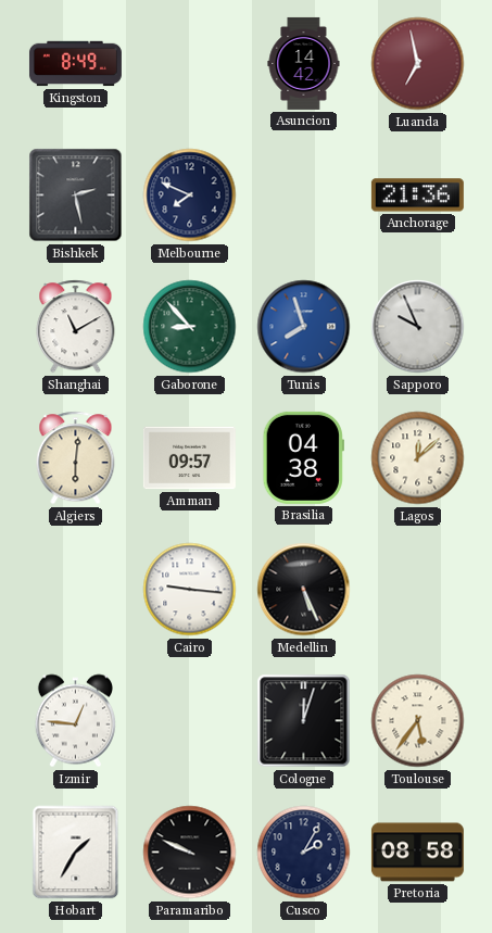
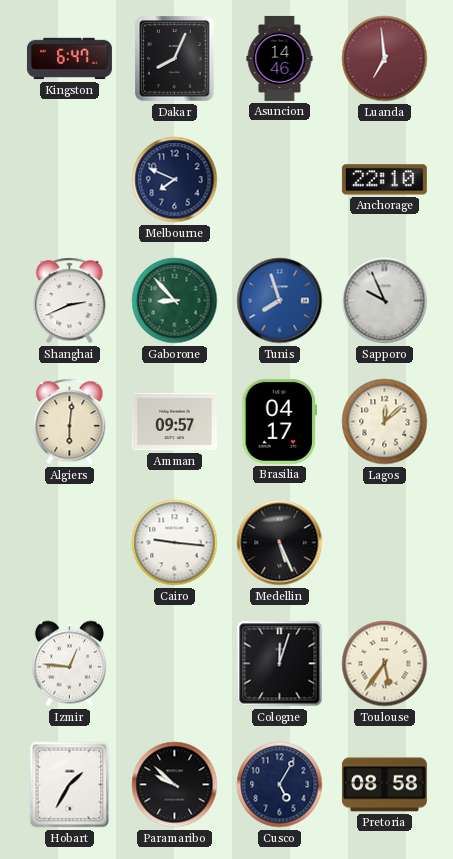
Kingston: 8:49 -> 6:47
Dakar: none -> 8:04
Asuncion: 14:42 -> 14:46
Luanda: 6:58 -> 6:59
Bishkek: 2:28 -> none
Anchorage: 21:36 -> 22:10
Shanghai: 11:10 -> 2:41
Brasilia: 04:38 -> 04:17
Paramaribo: 9:49 -> 9:52
Cusco: 2:05 -> 5:05
